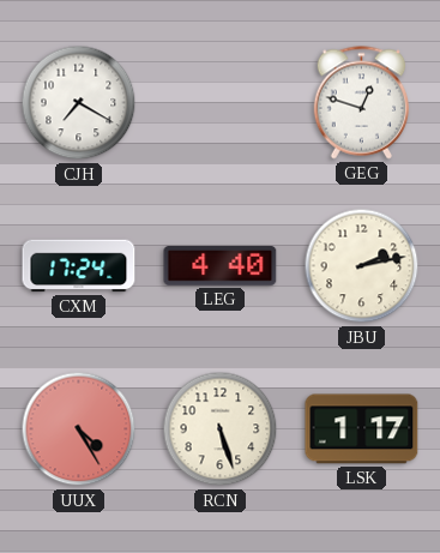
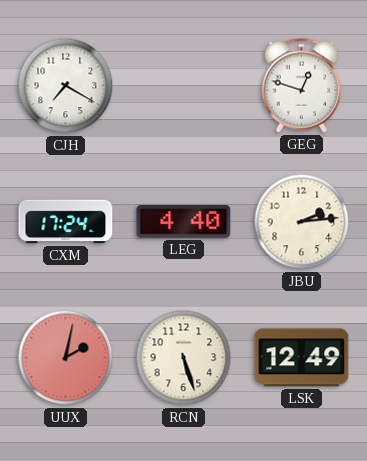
JBU: 2:13 -> 2:14
UUX: 4:25 -> 2:02
LSK: 1:17 -> 12:49
